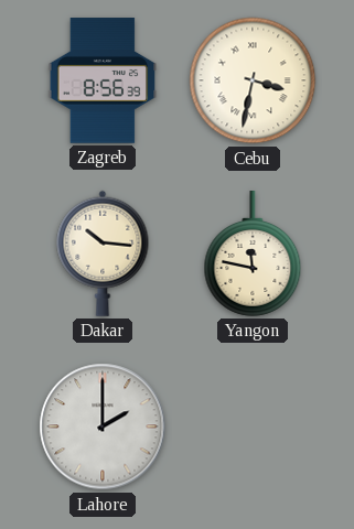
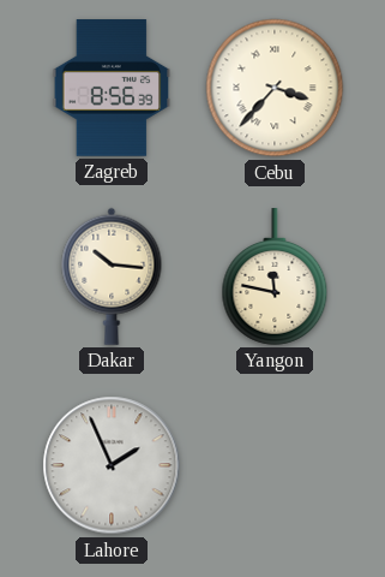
Cebu: 3:32 -> 3:37
Lahore: 2:00 -> 1:56
